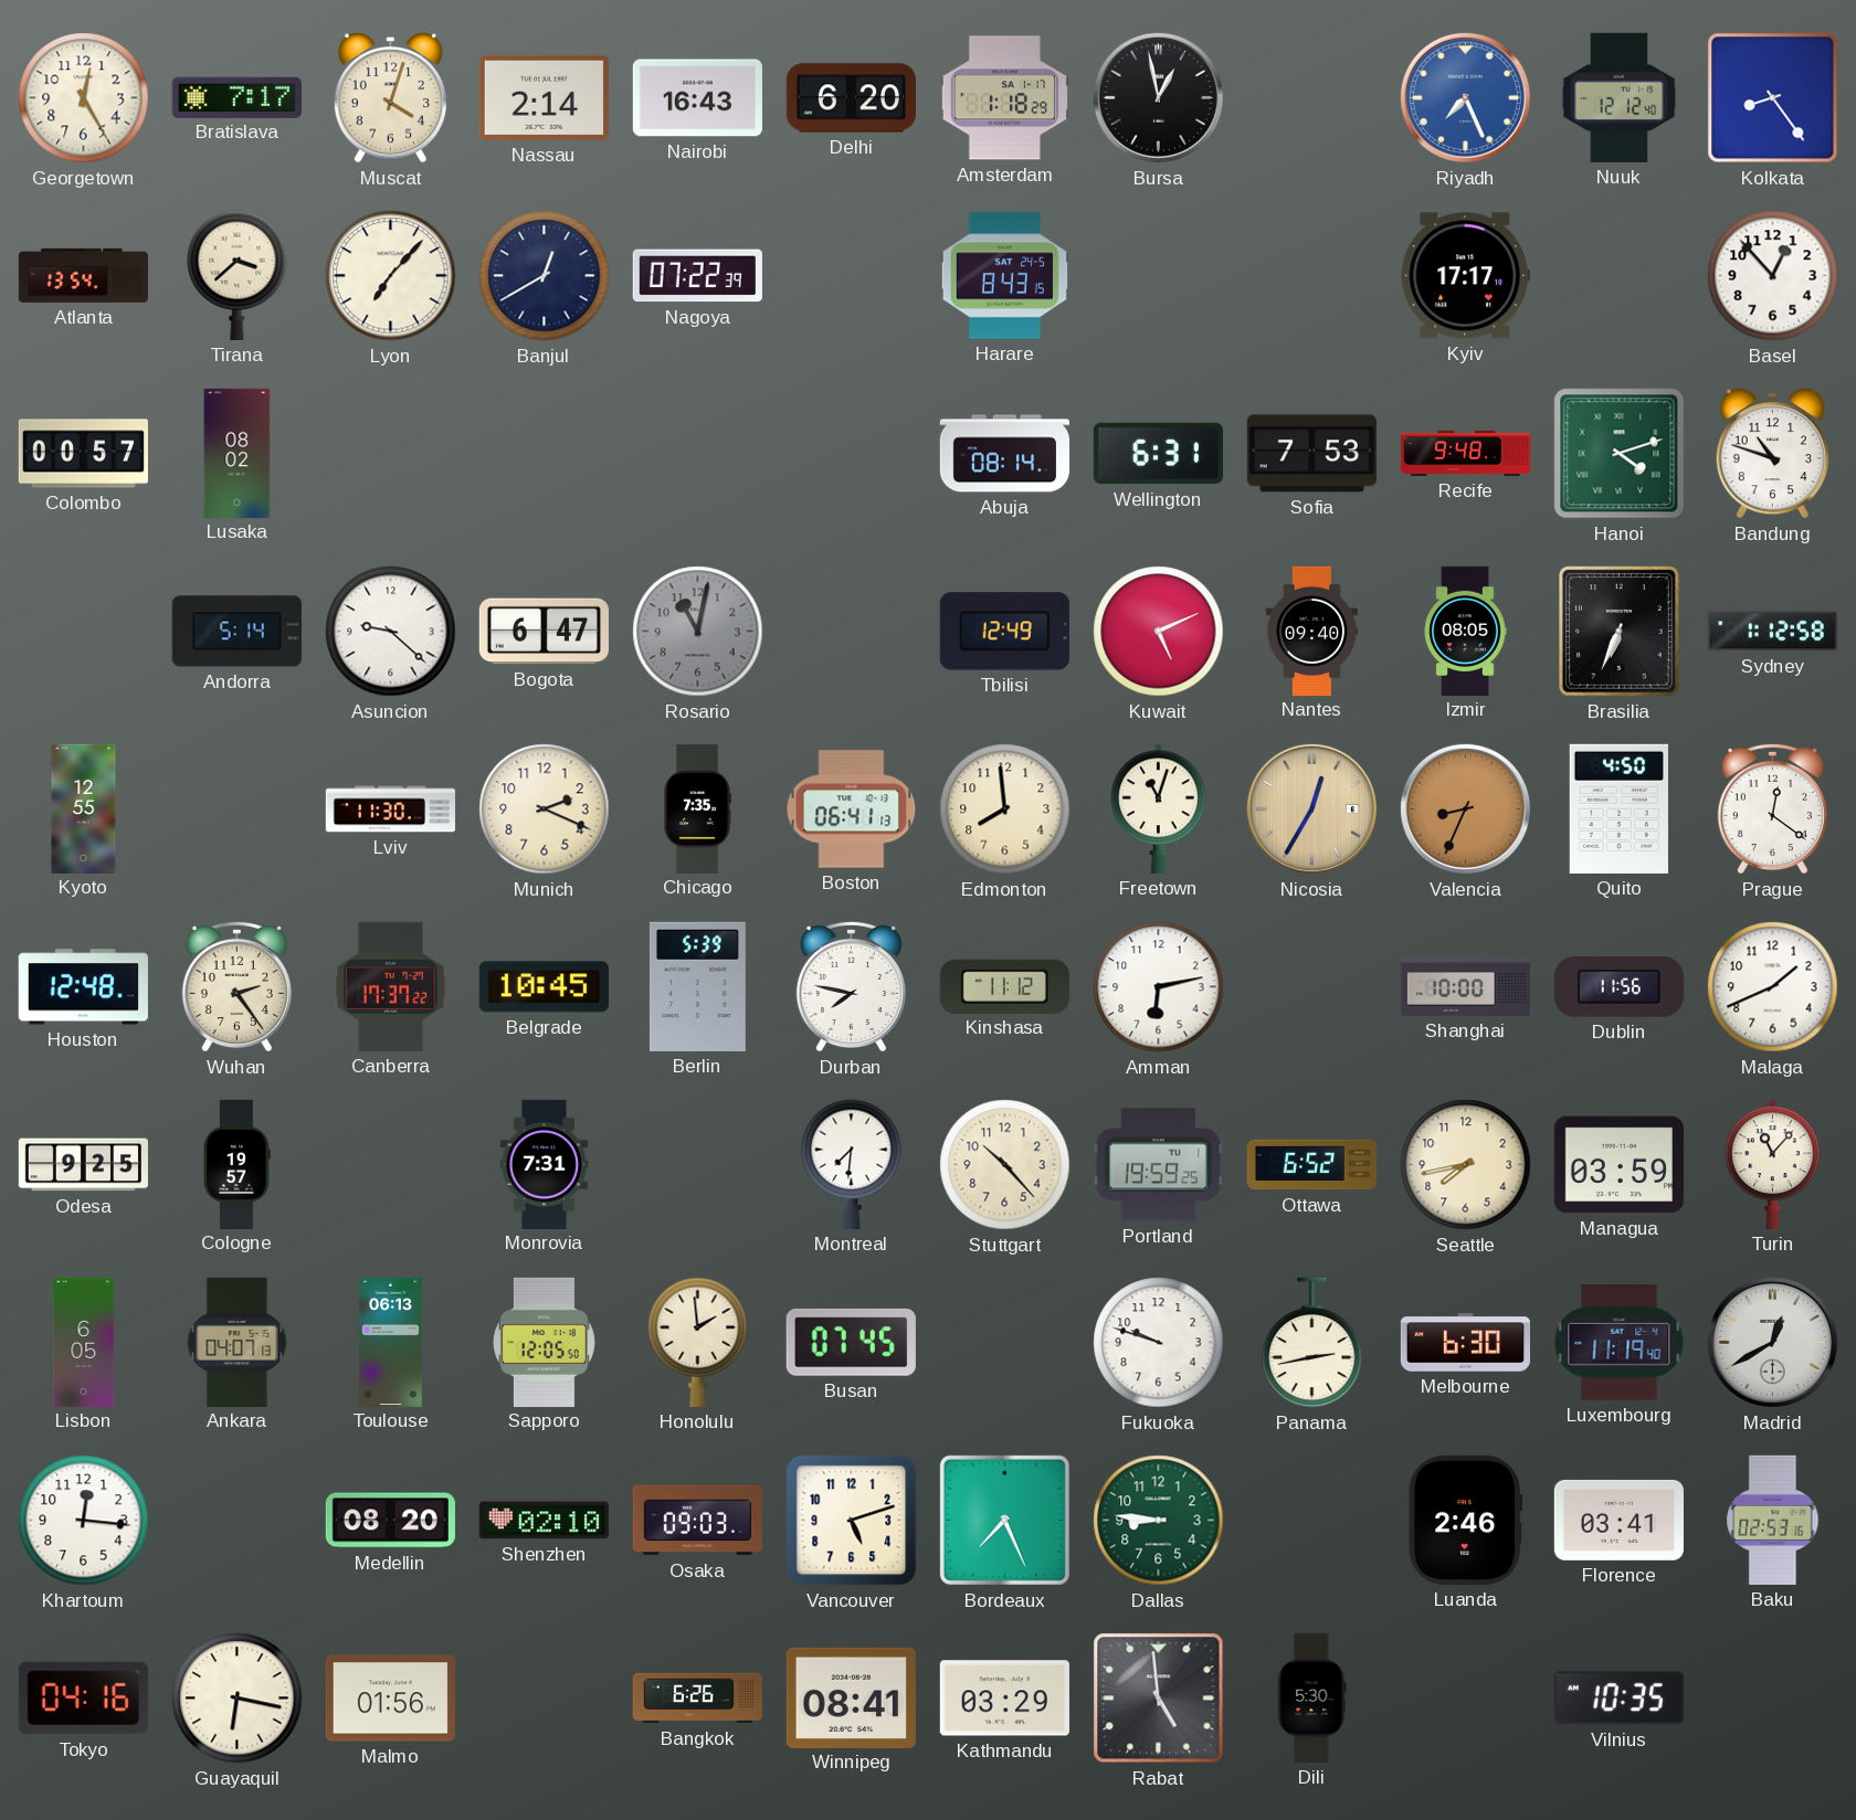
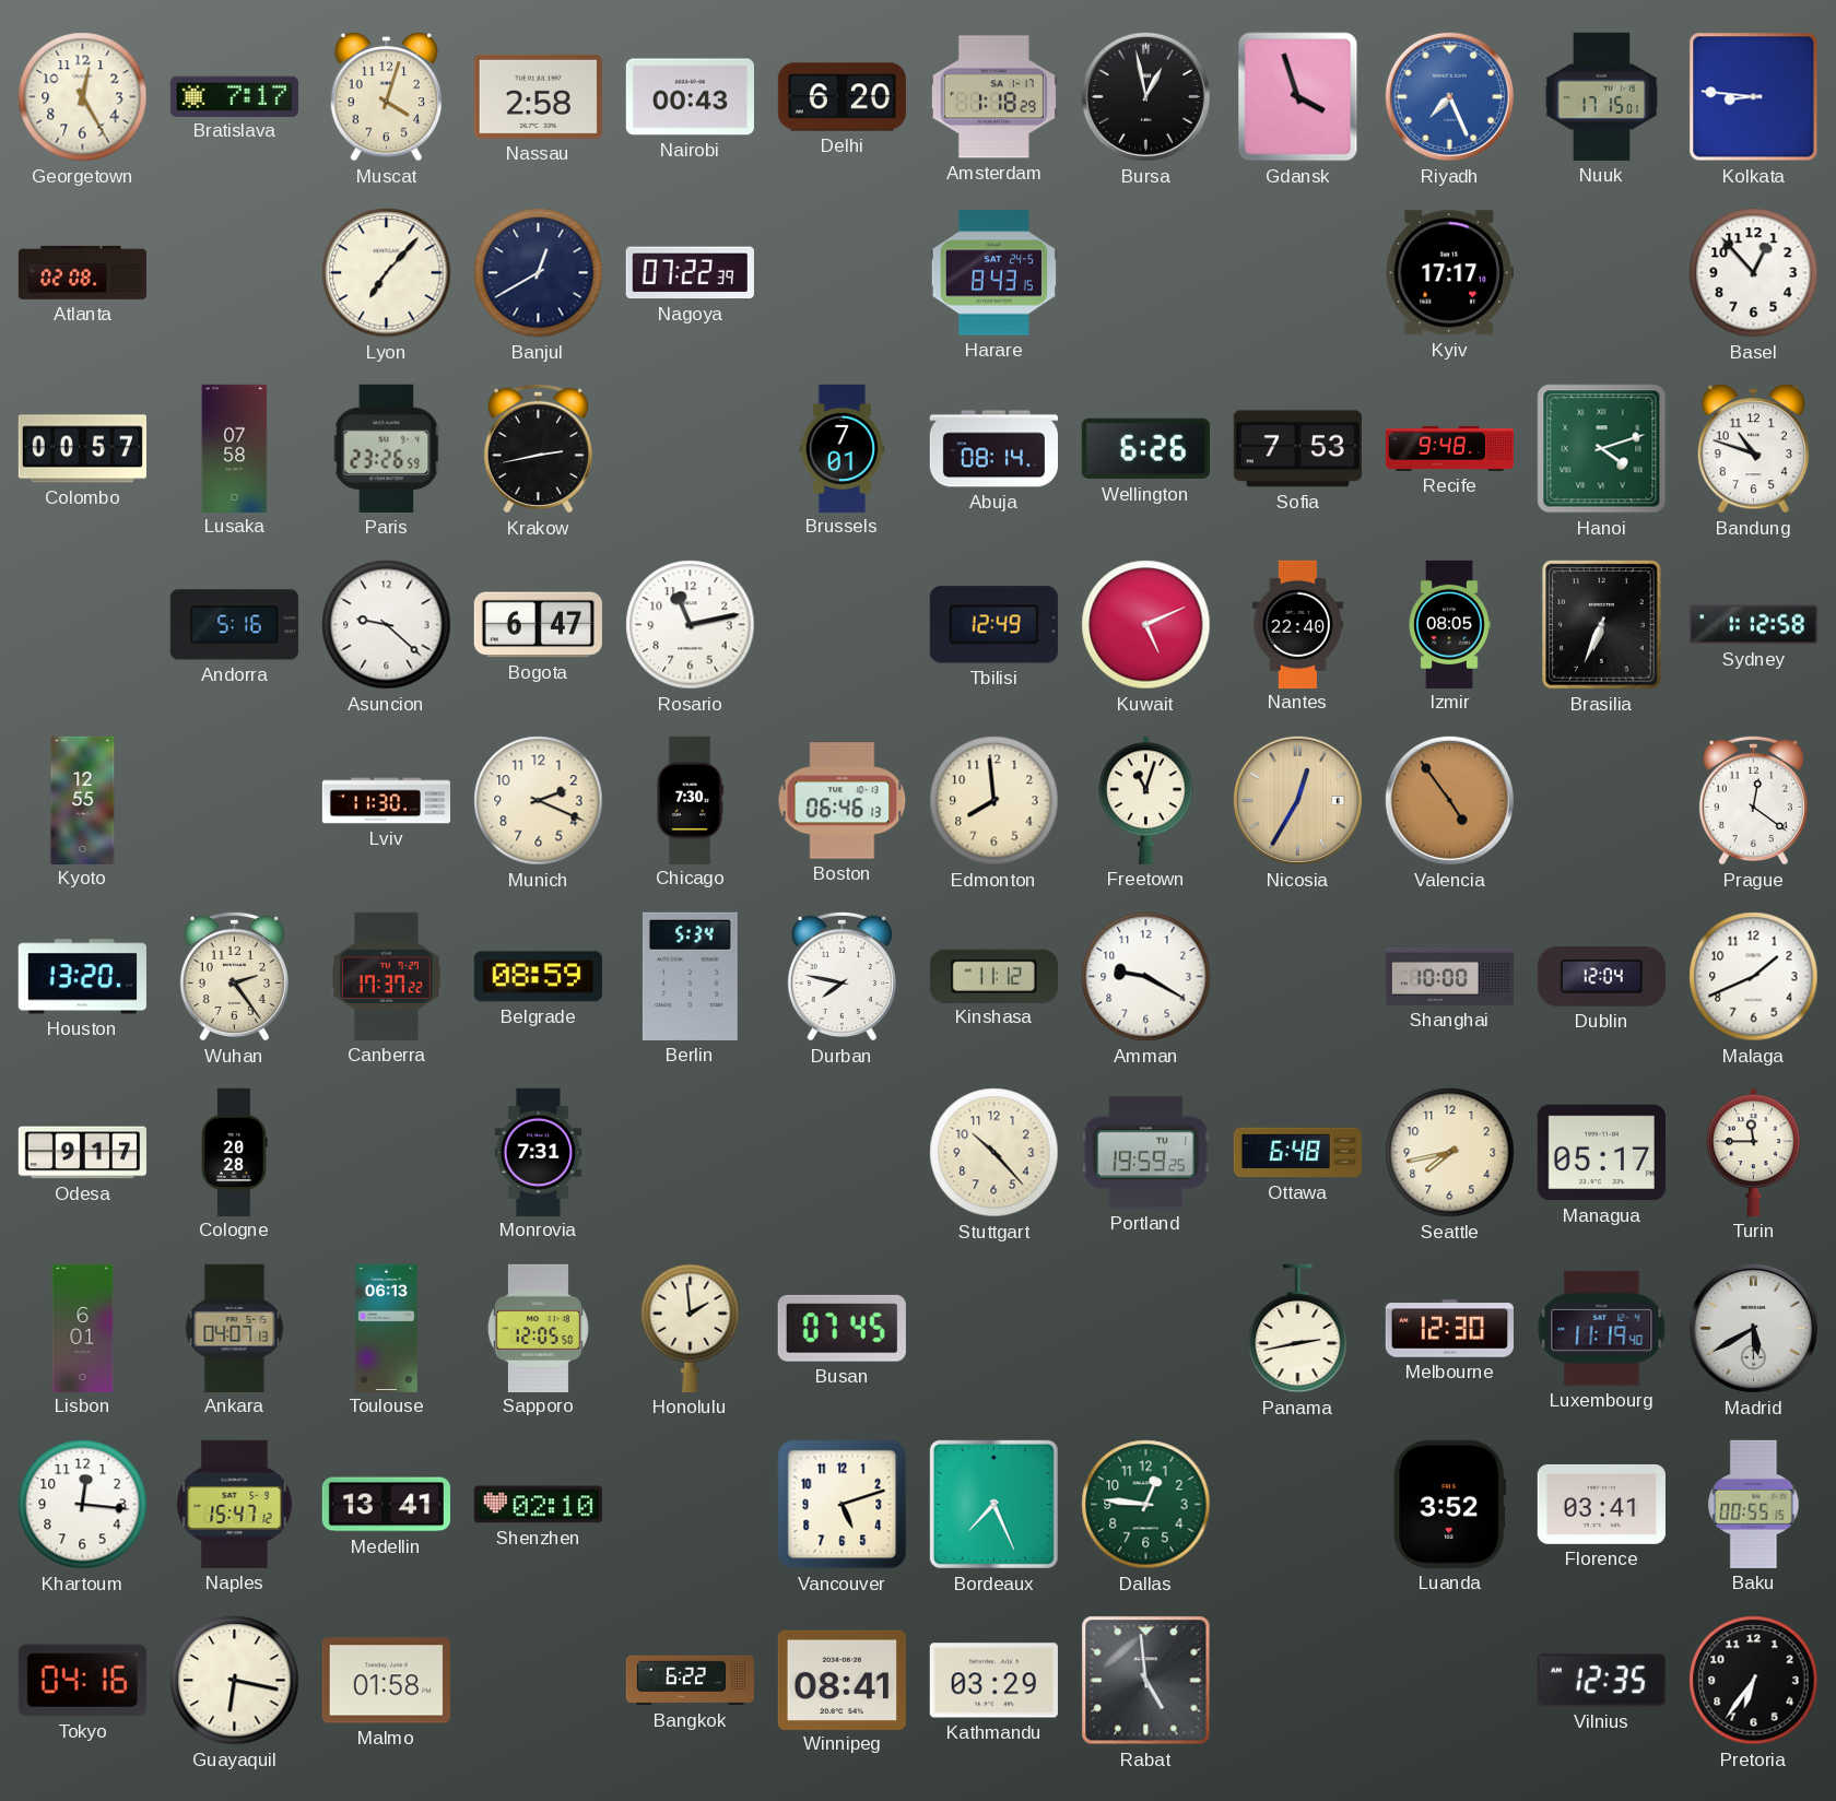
Nassau: 2:14 -> 2:58
Nairobi: 16:43 -> 00:43
Gdansk: none -> 3:57
Nuuk: 12:12 -> 17:15
Kolkata: 8:24 -> 8:46
Atlanta: 13:54 -> 02:08
Tirana: 3:38 -> none
Lusaka: 08:02 -> 07:58
Paris: none -> 23:26
Krakow: none -> 2:43
Brussels: none -> 7:01
Wellington: 6:31 -> 6:26
Andorra: 5:14 -> 5:16
Rosario: 11:02 -> 11:13
Rosario dial: grey -> white
Nantes: 09:40 -> 22:40
Chicago: 7:35 -> 7:30
Boston: 06:41 -> 06:46
Valencia: 8:34 -> 4:54
Quito: 4:50 -> none
Houston: 12:48 -> 13:20
Belgrade: 10:45 -> 08:59
Berlin: 5:39 -> 5:34
Amman: 6:13 -> 9:20
Dublin: 11:56 -> 12:04
Odesa: 9:25 -> 9:17
Cologne: 19:57 -> 20:28
Montreal: 7:31 -> none
Ottawa: 6:52 -> 6:48
Managua: 03:59 -> 05:17
Turin: 11:07 -> 11:45
Lisbon: 6:05 -> 6:01
Fukuoka: 9:48 -> none
Melbourne: 6:30 -> 12:30
Madrid: 12:40 -> 5:40
Naples: none -> 15:47
Medellin: 08:20 -> 13:41
Osaka: 09:03 -> none
Dallas: 8:46 -> 12:46
Luanda: 2:46 -> 3:52
Baku: 02:53 -> 00:55
Malmo: 01:56 -> 01:58
Bangkok: 6:26 -> 6:22
Dili: 5:30 -> none
Vilnius: 10:35 -> 12:35
Pretoria: none -> 6:36
